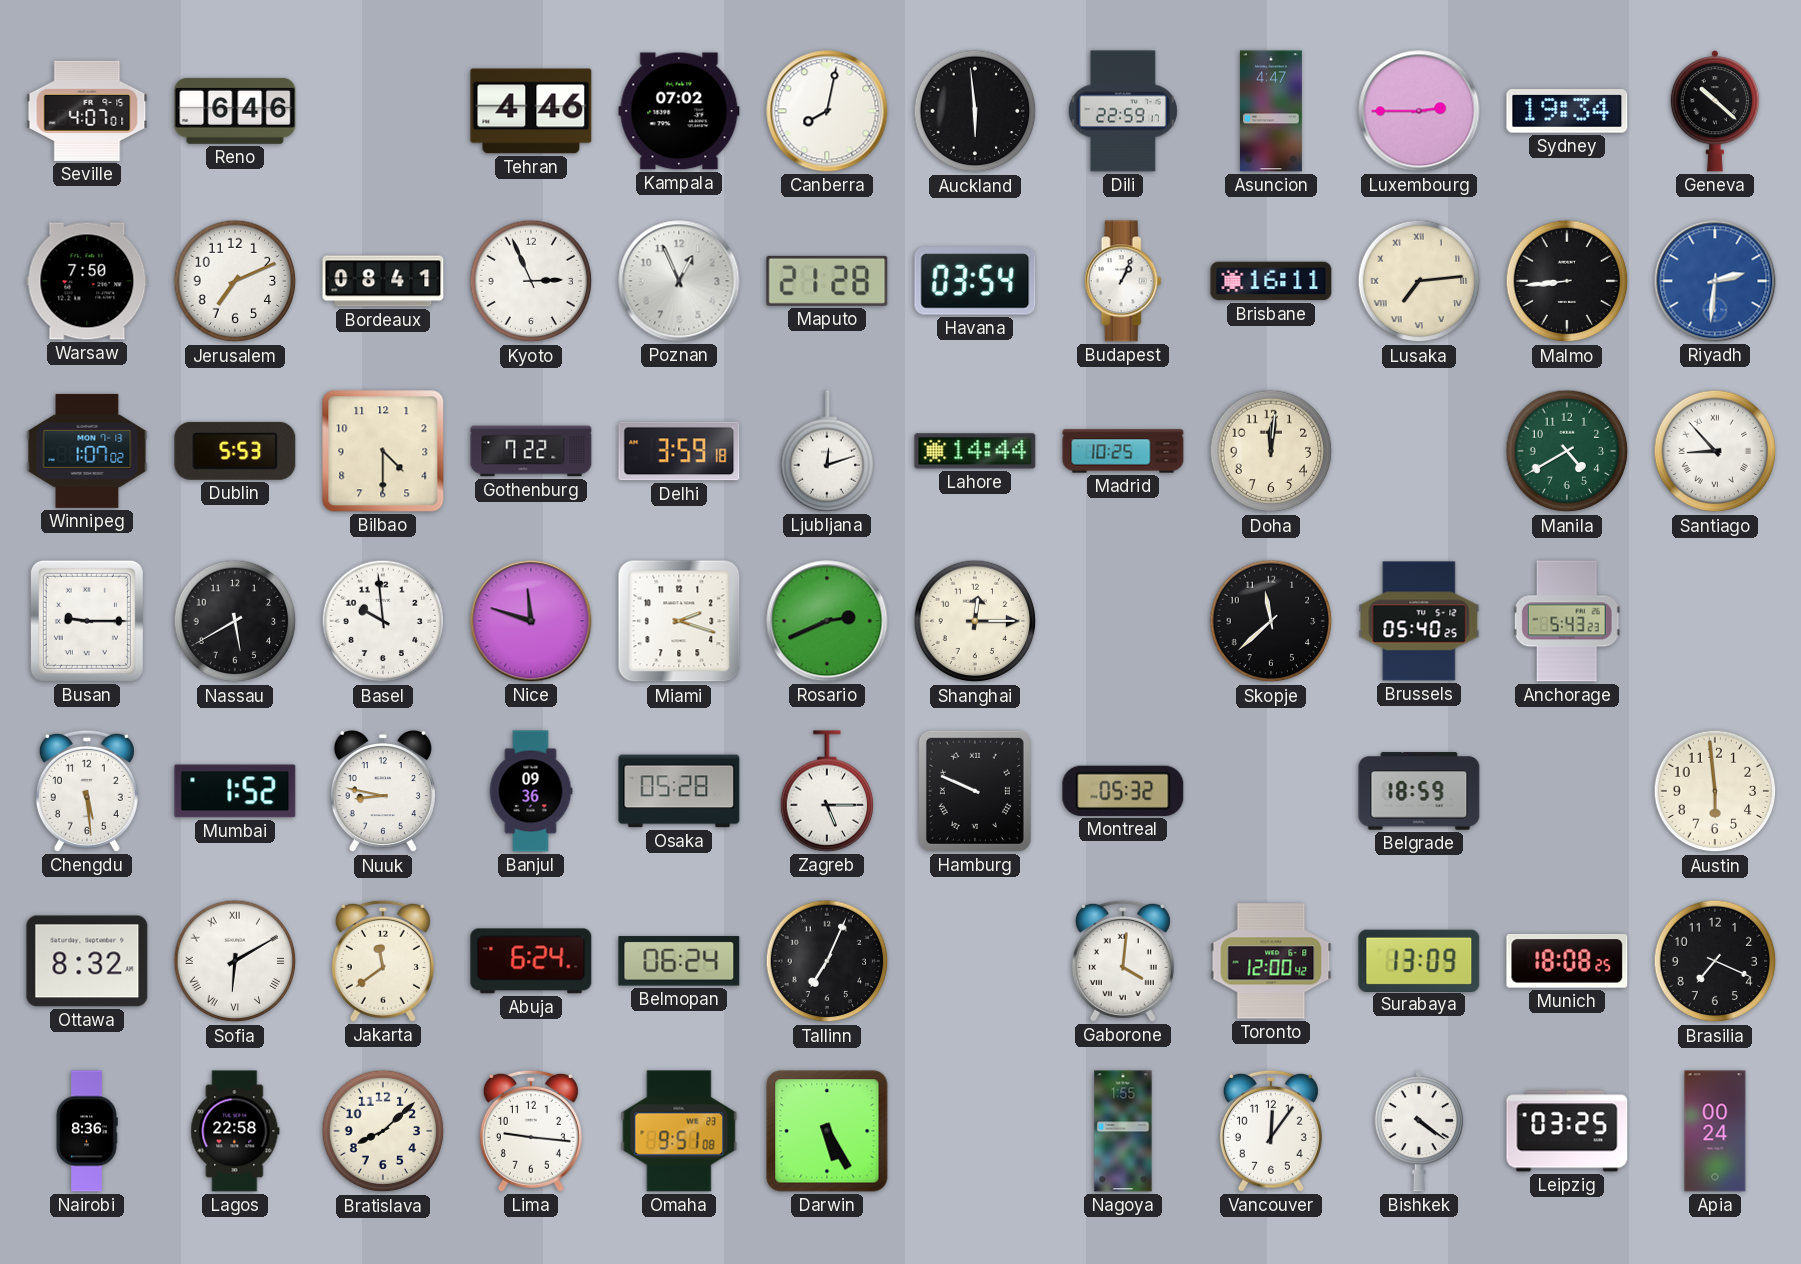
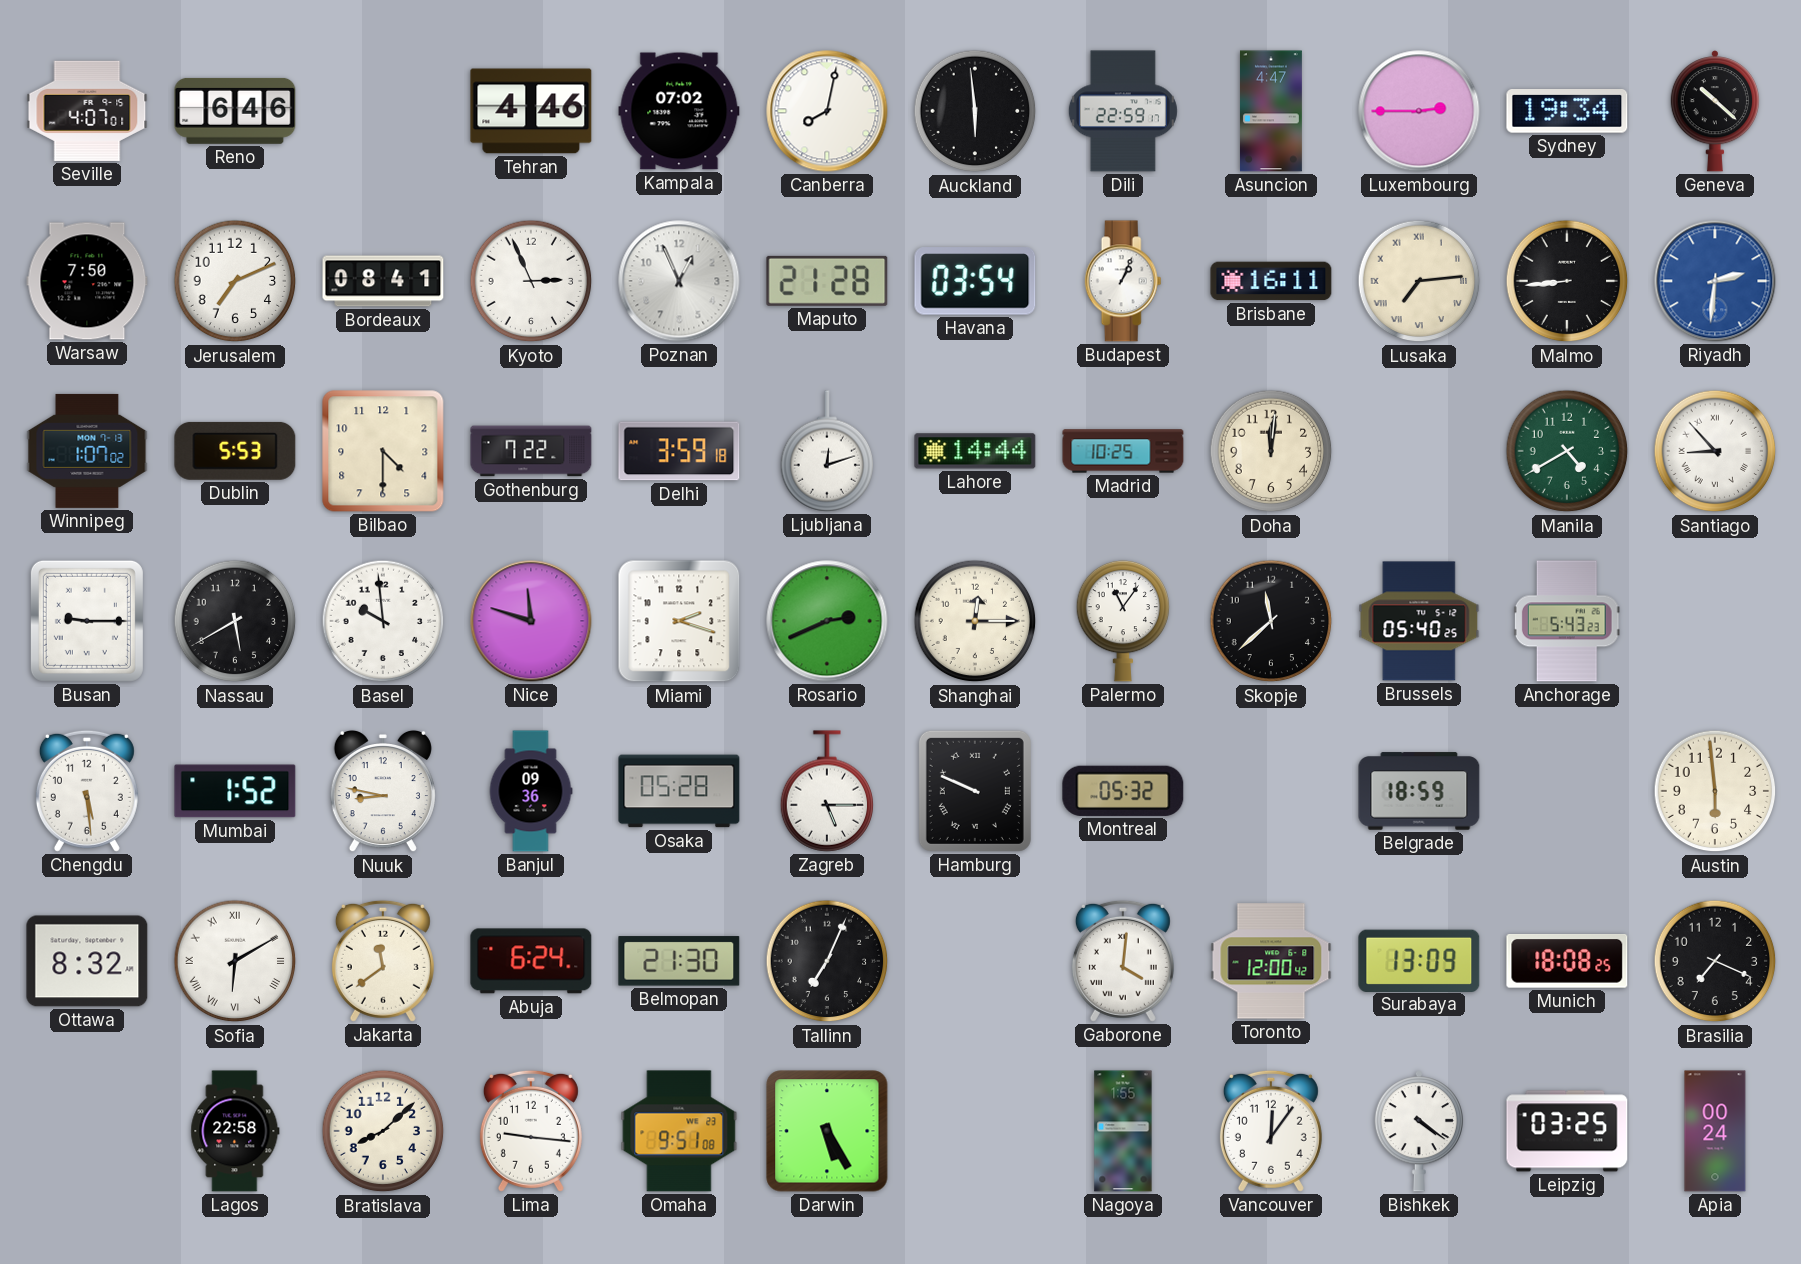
Palermo: none -> 11:06
Belmopan: 06:24 -> 21:30
Nairobi: 8:36 -> none
